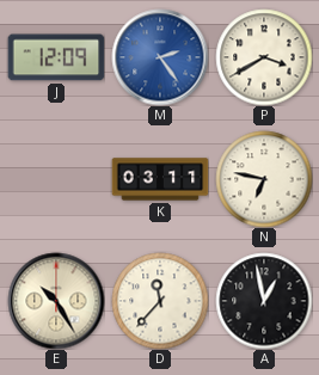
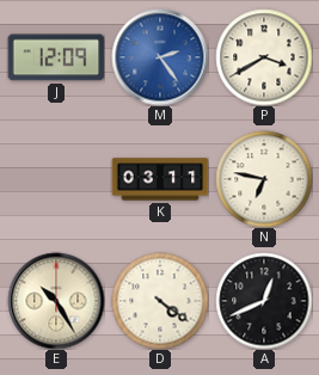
D: 11:37 -> 4:21
A: 12:58 -> 12:41
